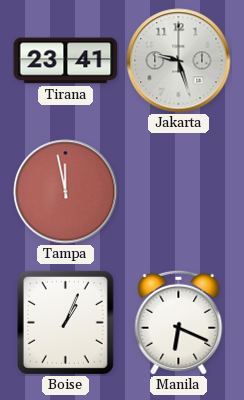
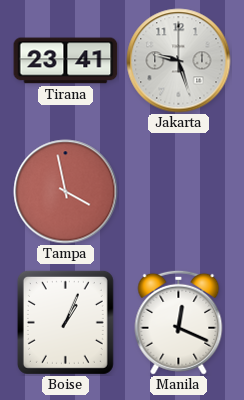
Tampa: 11:58 -> 3:58
Manila: 6:19 -> 12:19
